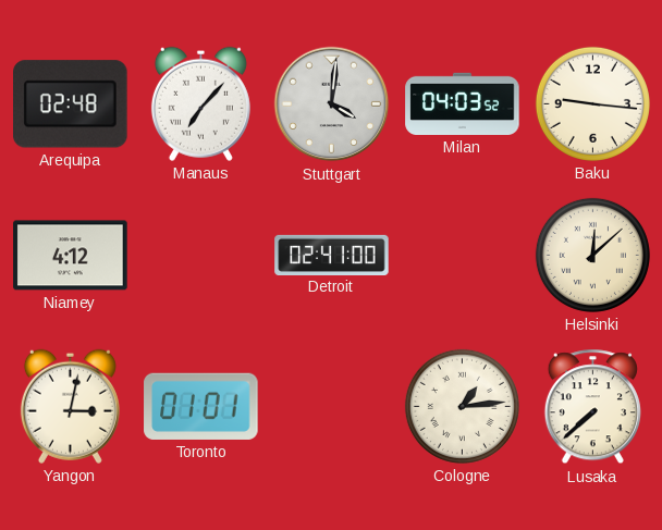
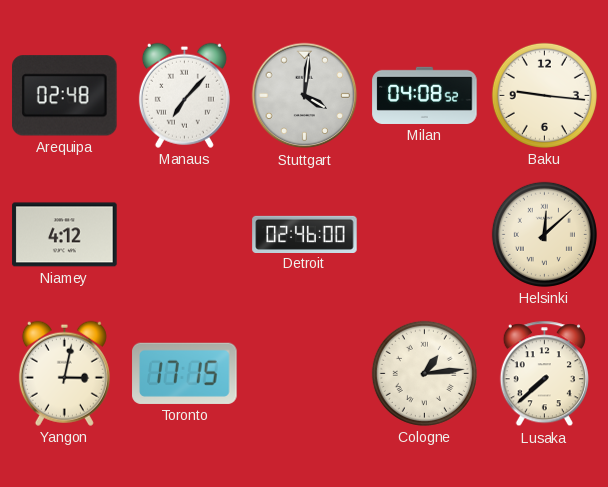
Milan: 04:03 -> 04:08
Detroit: 02:41 -> 02:46
Toronto: 01:01 -> 17:15
